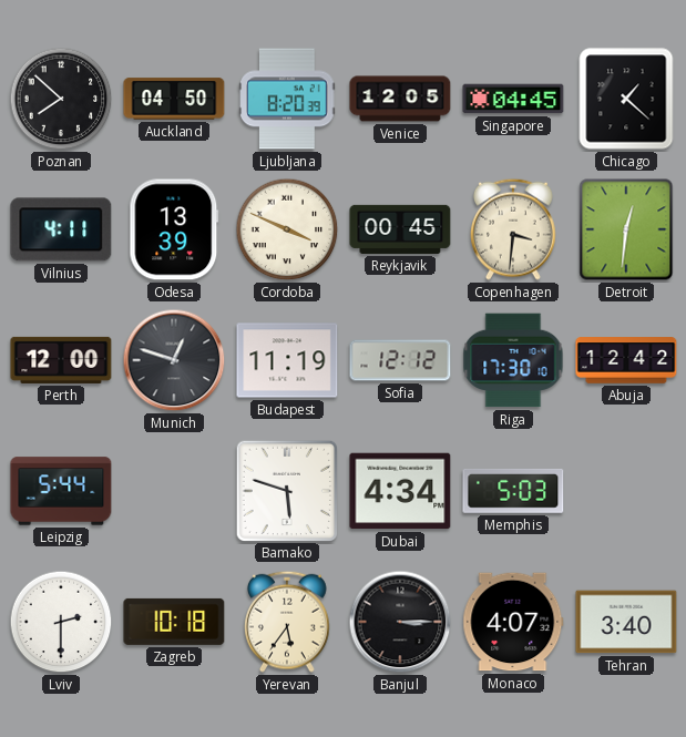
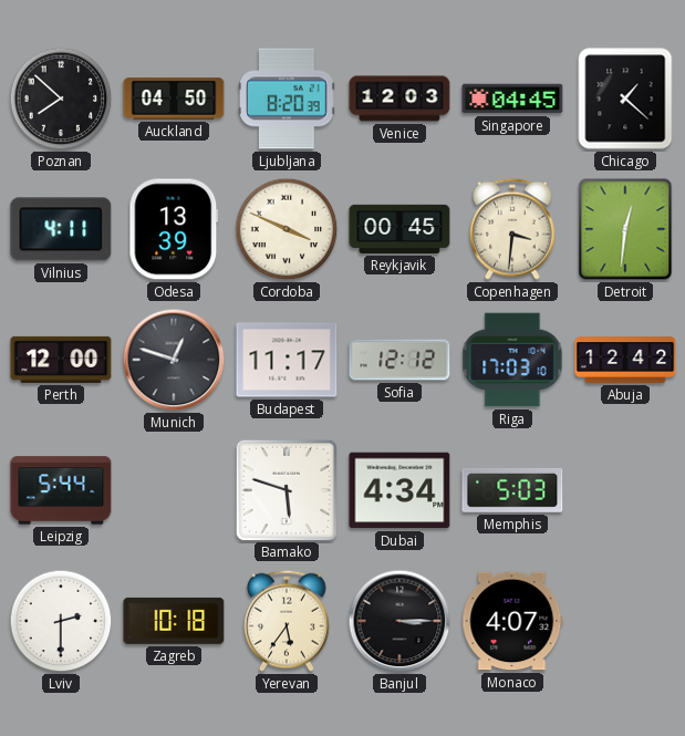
Venice: 12:05 -> 12:03
Budapest: 11:19 -> 11:17
Riga: 17:30 -> 17:03
Tehran: 3:40 -> none
